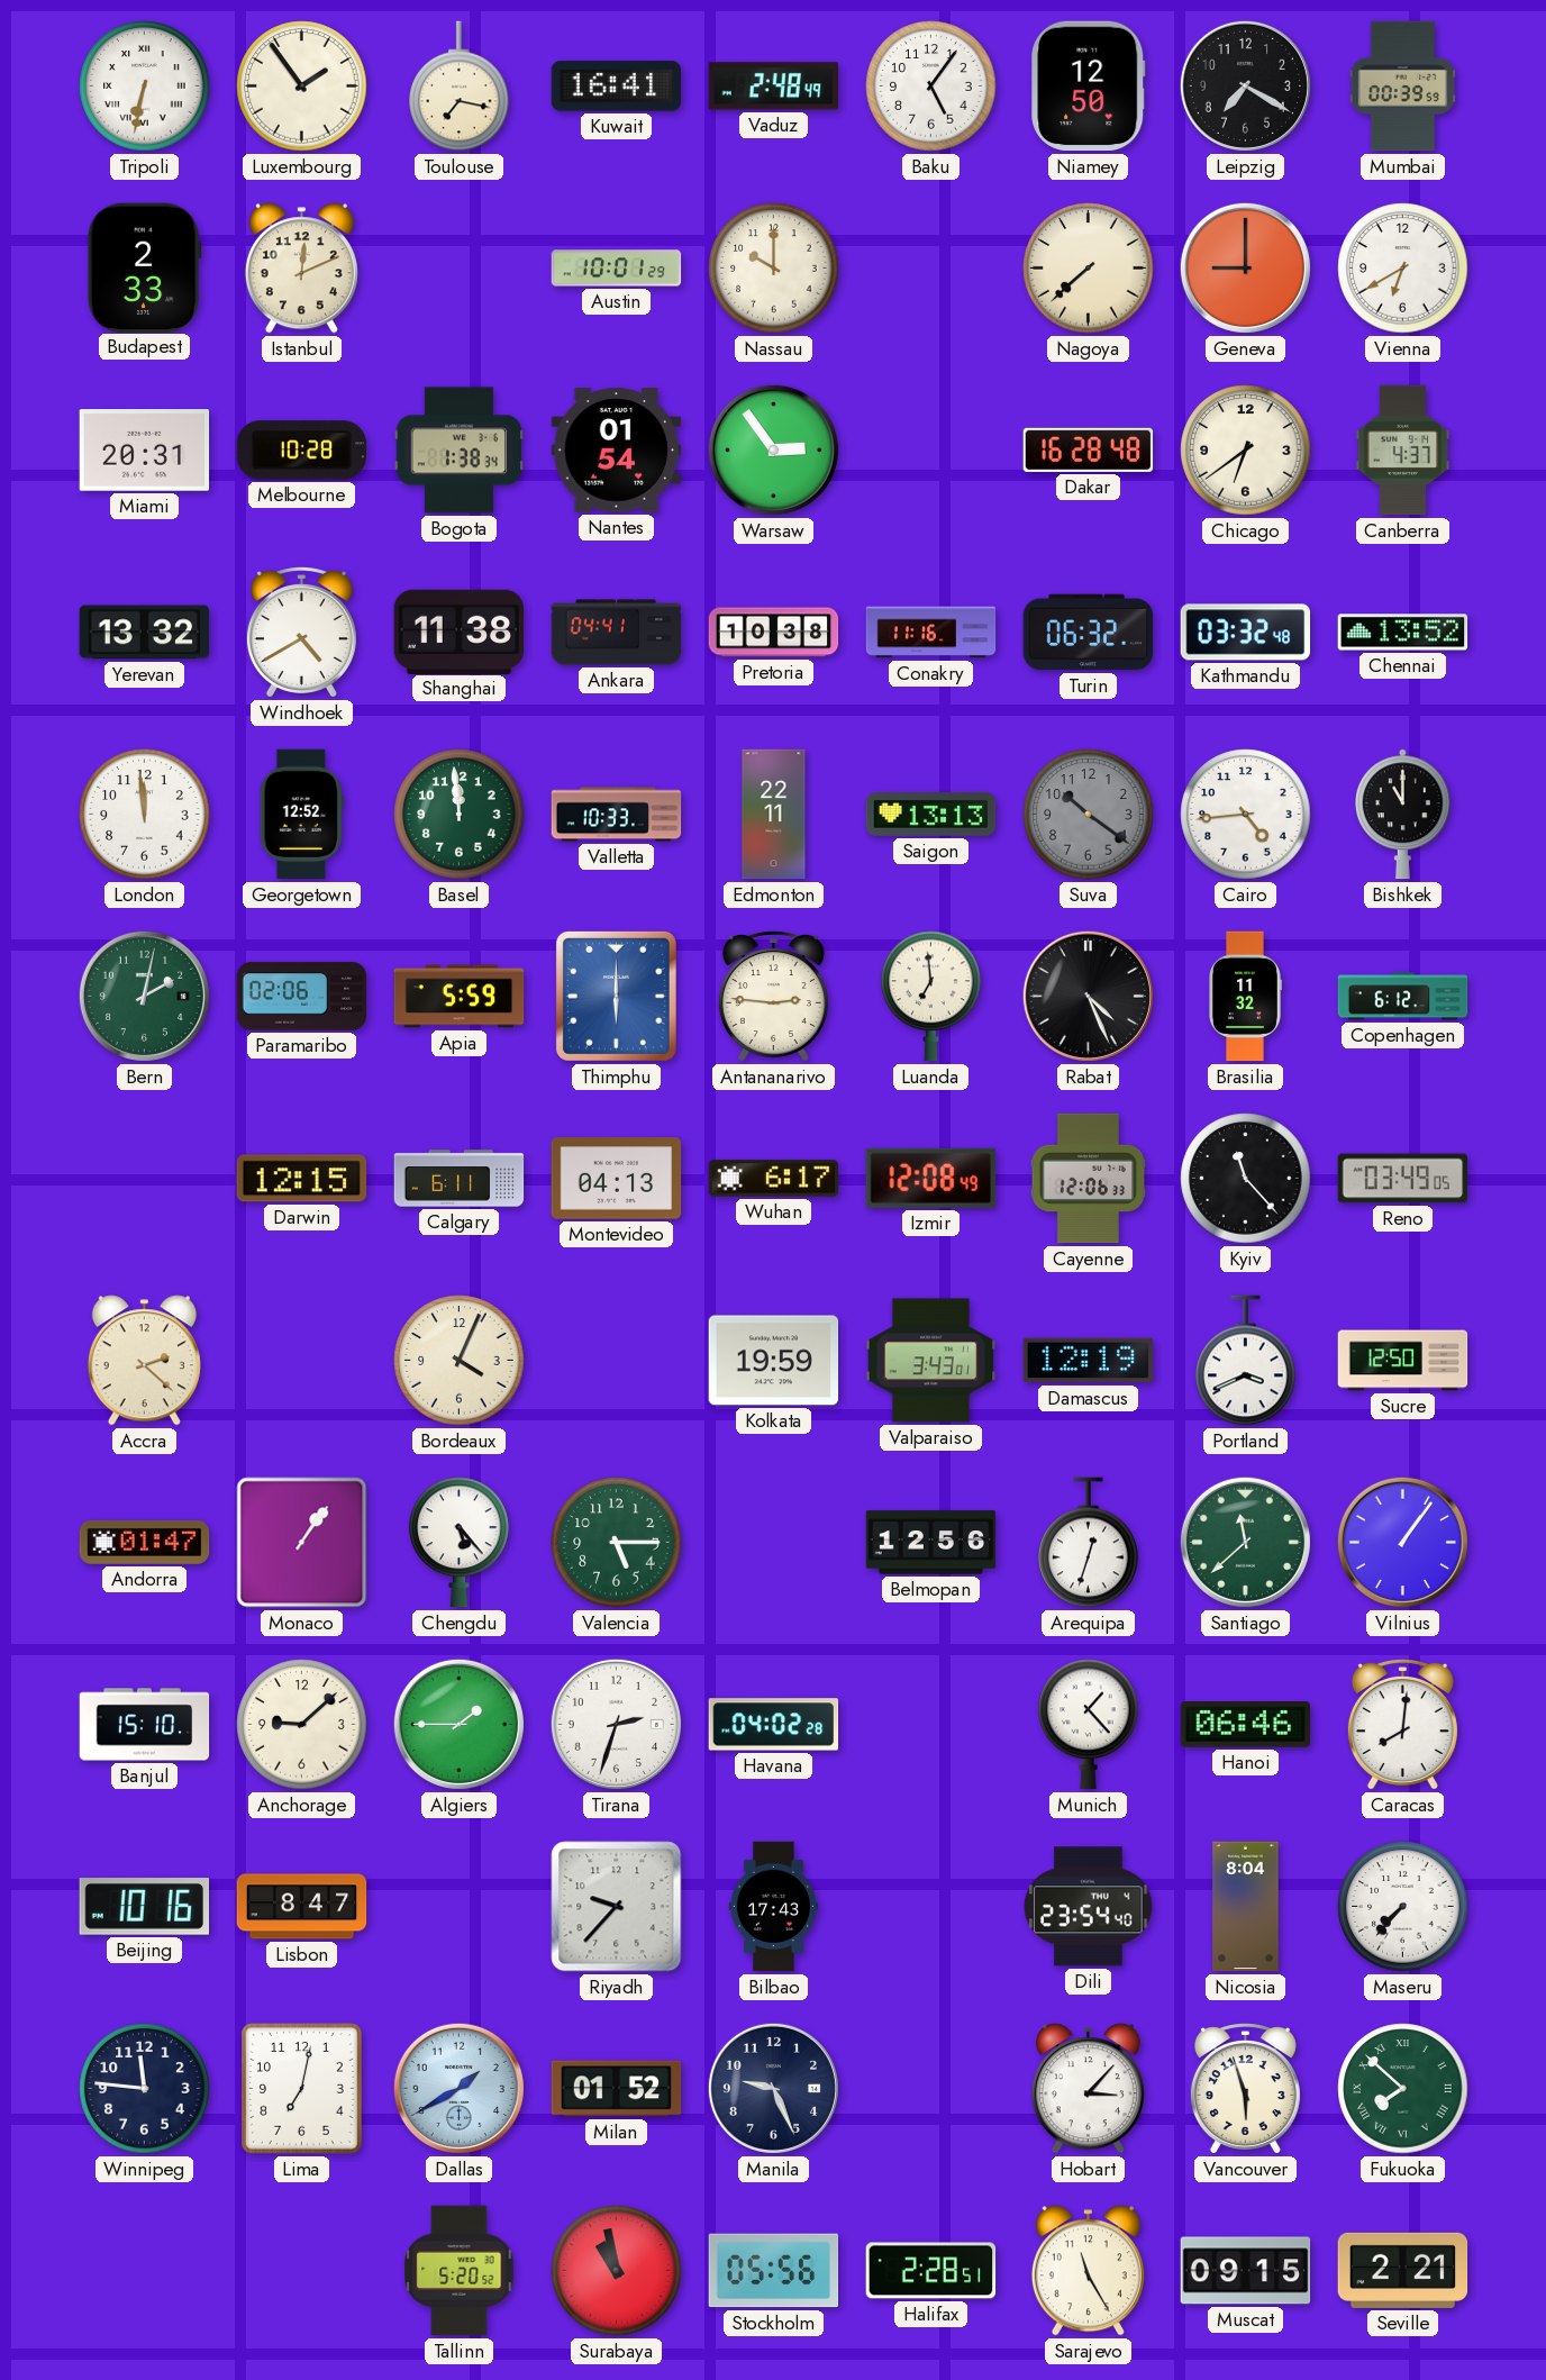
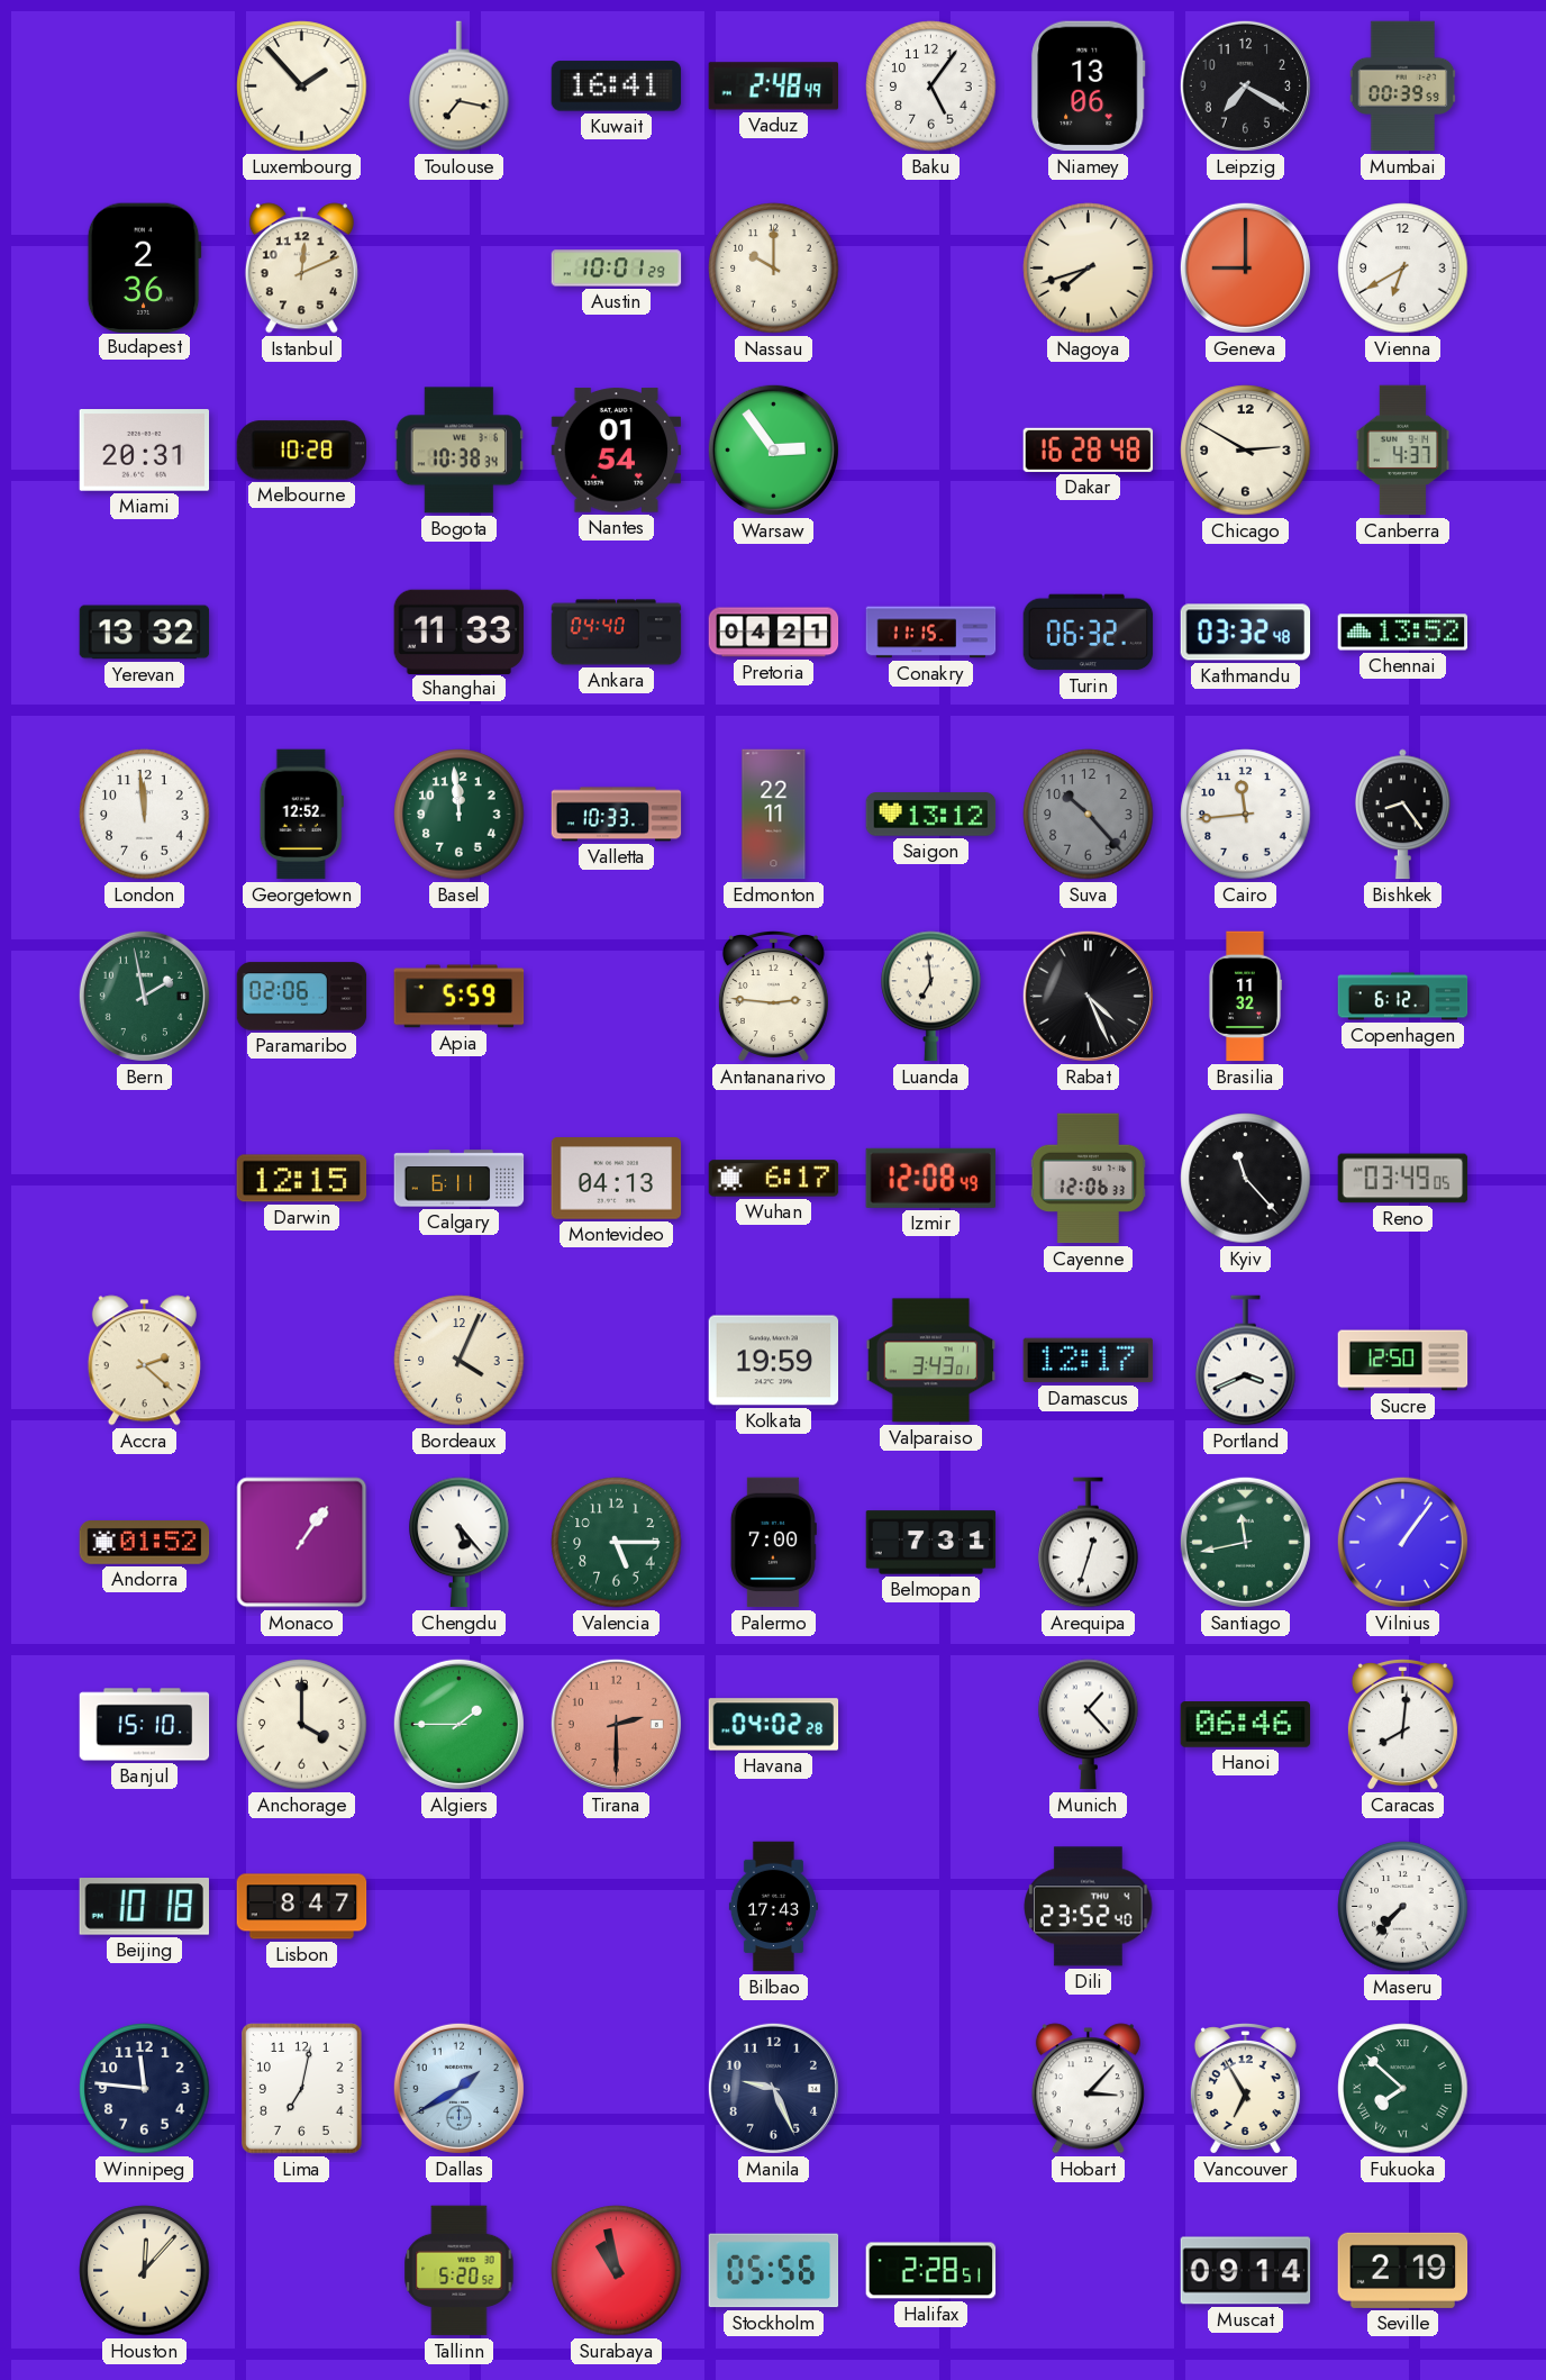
Tripoli: 6:32 -> none
Luxembourg: 1:54 -> 1:53
Niamey: 12:50 -> 13:06
Budapest: 2:33 -> 2:36
Nagoya: 7:38 -> 7:42
Bogota: 1:38 -> 10:38
Chicago: 6:39 -> 2:50
Windhoek: 4:40 -> none
Shanghai: 11:38 -> 11:33
Ankara: 04:41 -> 04:40
Pretoria: 10:38 -> 04:21
Conakry: 11:16 -> 11:15
Saigon: 13:13 -> 13:12
Suva: 10:21 -> 10:23
Cairo: 4:44 -> 11:44
Bishkek: 11:00 -> 8:24
Bern: 2:02 -> 1:58
Thimphu: 6:00 -> none
Damascus: 12:19 -> 12:17
Andorra: 01:47 -> 01:52
Palermo: none -> 7:00
Belmopan: 12:56 -> 7:31
Santiago: 11:38 -> 11:43
Anchorage: 9:08 -> 4:00
Tirana: 2:33 -> 2:30
Tirana dial: white -> salmon
Beijing: 10:16 -> 10:18
Riyadh: 9:37 -> none
Dili: 23:54 -> 23:52
Nicosia: 8:04 -> none
Milan: 01:52 -> none
Vancouver: 5:57 -> 6:55
Houston: none -> 12:07
Sarajevo: 11:25 -> none
Muscat: 09:15 -> 09:14
Seville: 2:21 -> 2:19
